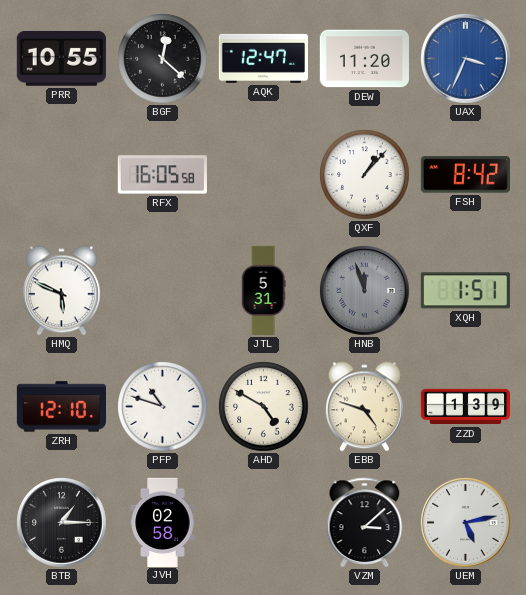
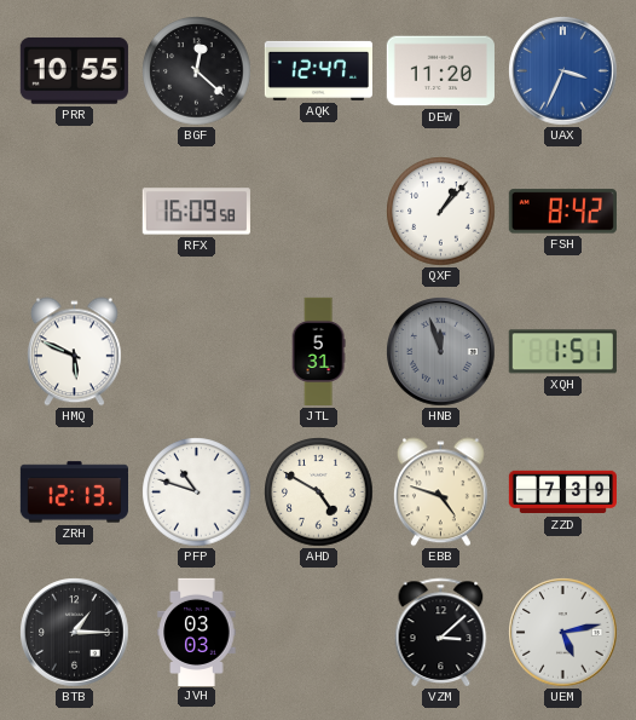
RFX: 16:05 -> 16:09
ZRH: 12:10 -> 12:13
ZZD: 1:39 -> 7:39
JVH: 02:58 -> 03:03
